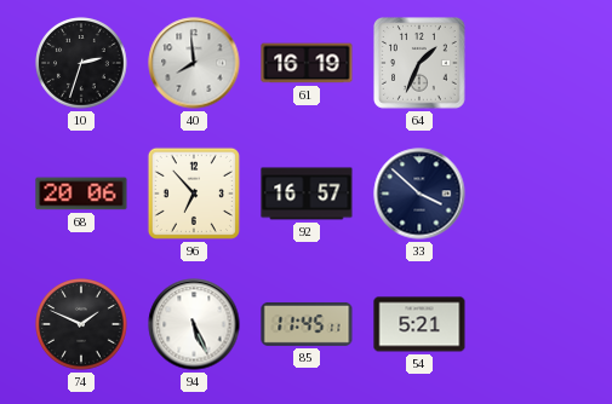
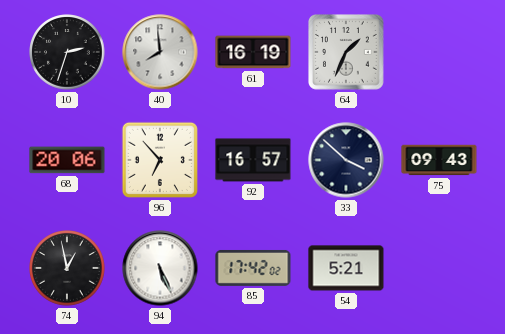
75: none -> 09:43
74: 1:49 -> 12:58
85: 11:45 -> 17:42
